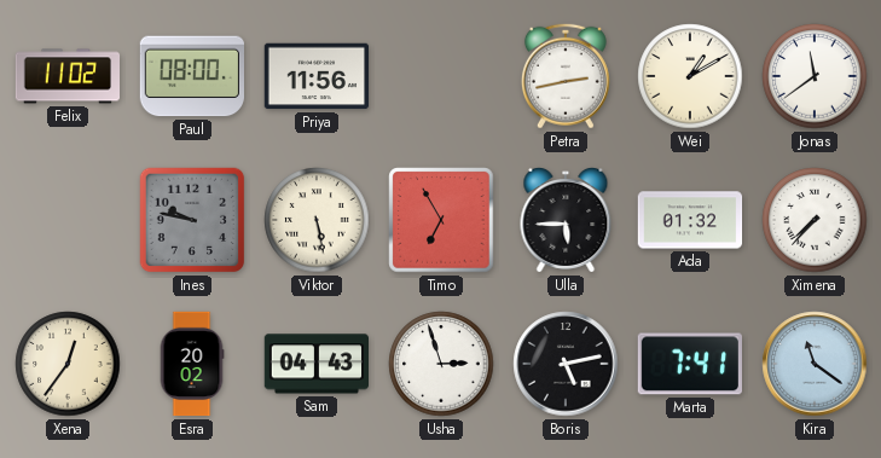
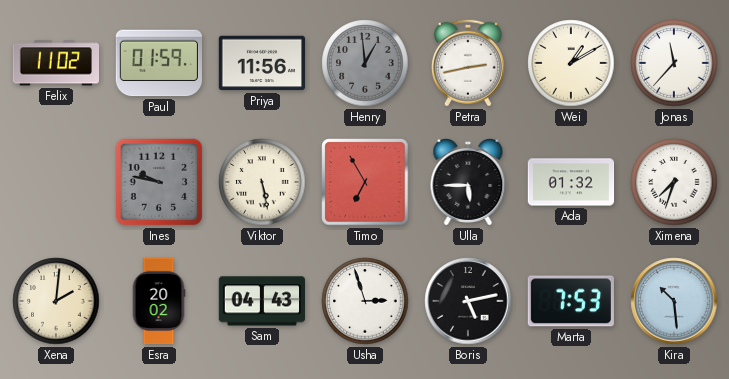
Paul: 08:00 -> 01:59
Henry: none -> 12:59
Jonas: 11:39 -> 11:37
Ximena: 7:37 -> 7:33
Xena: 12:36 -> 2:01
Marta: 7:41 -> 7:53
Kira: 11:21 -> 10:29
